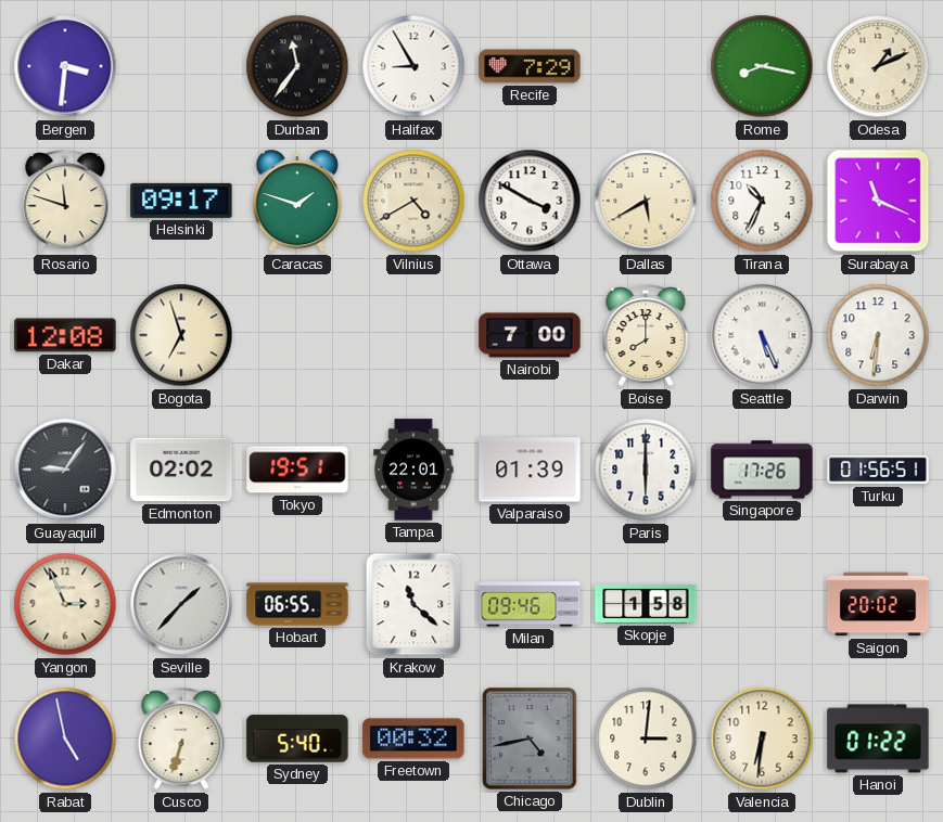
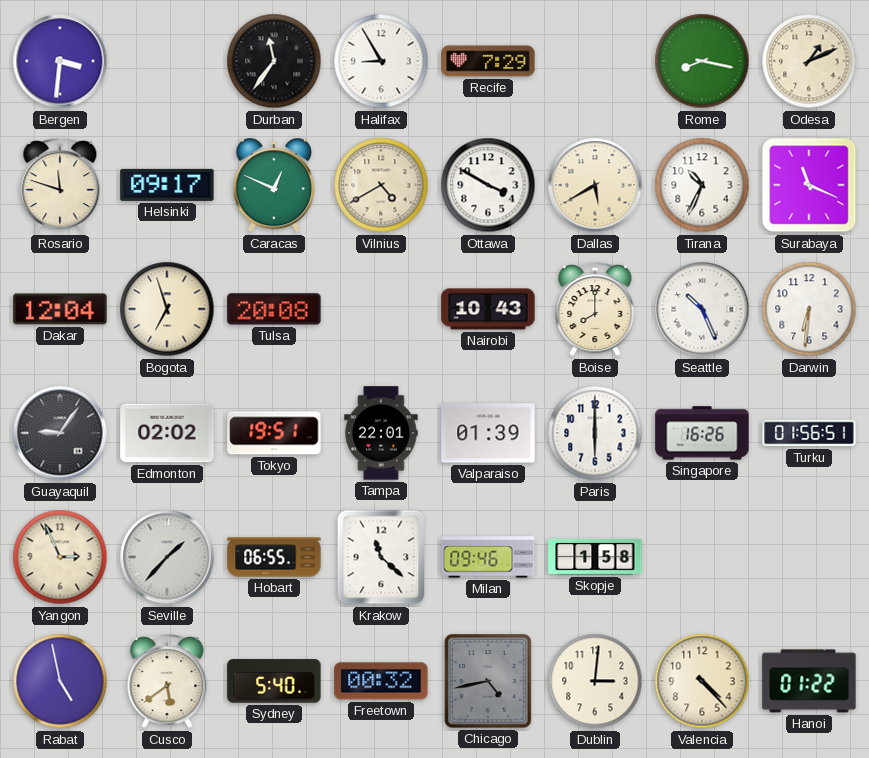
Caracas: 1:48 -> 12:49
Dakar: 12:08 -> 12:04
Tulsa: none -> 20:08
Nairobi: 7:00 -> 10:43
Seattle: 5:26 -> 10:26
Singapore: 17:26 -> 16:26
Saigon: 20:02 -> none
Cusco: 6:33 -> 5:39
Valencia: 6:31 -> 4:23
